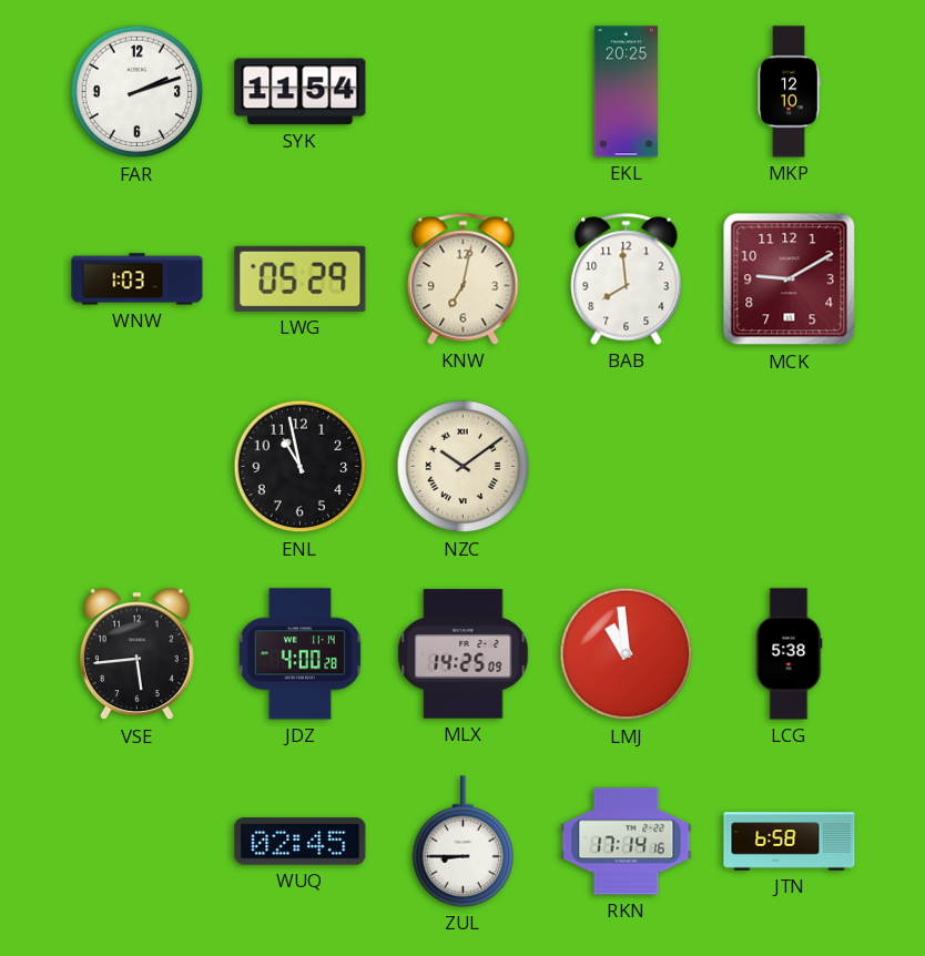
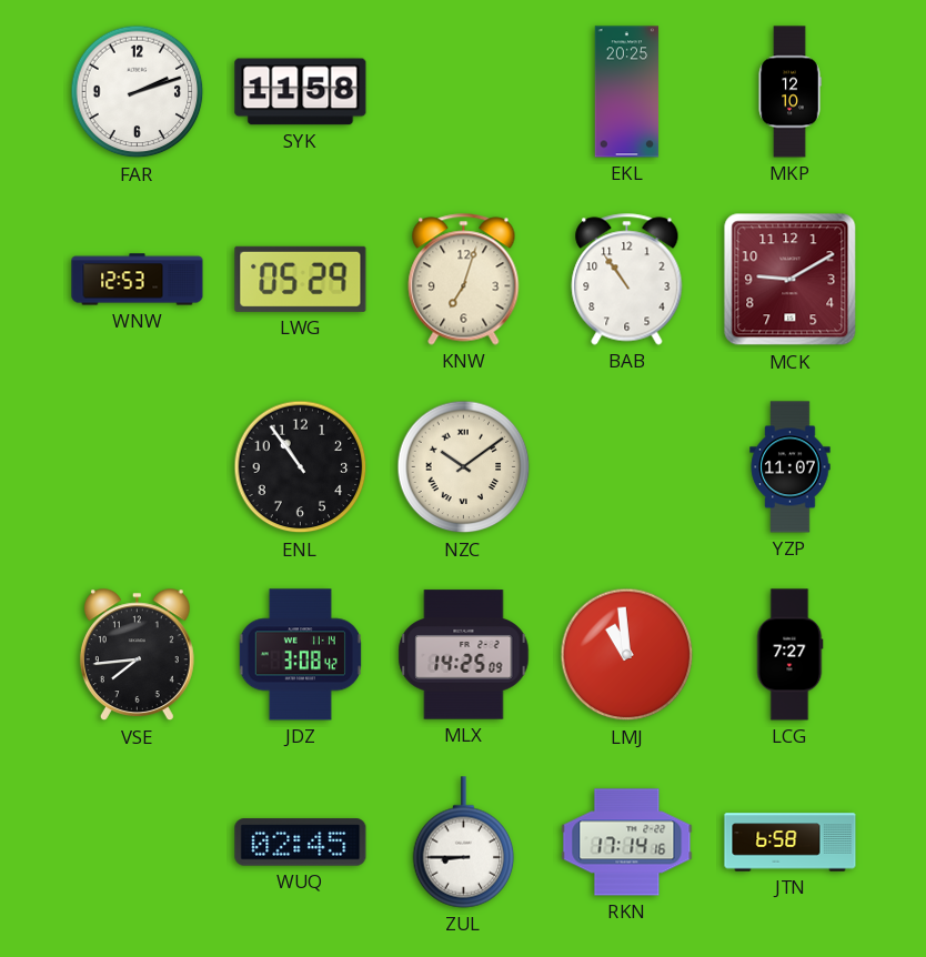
SYK: 11:54 -> 11:58
WNW: 1:03 -> 12:53
KNW: 7:02 -> 7:03
BAB: 7:59 -> 10:54
ENL: 10:58 -> 10:54
YZP: none -> 11:07
VSE: 5:44 -> 7:44
JDZ: 4:00 -> 3:08
LCG: 5:38 -> 7:27
